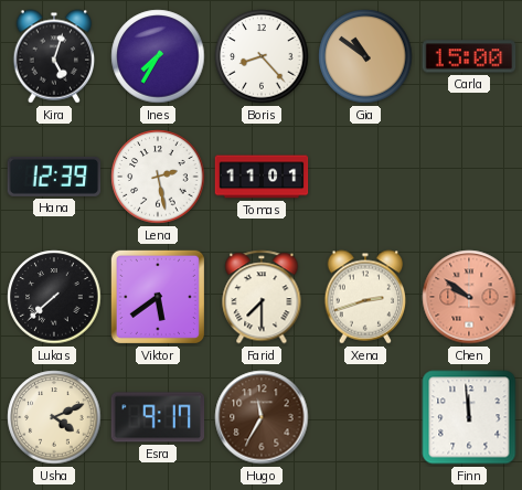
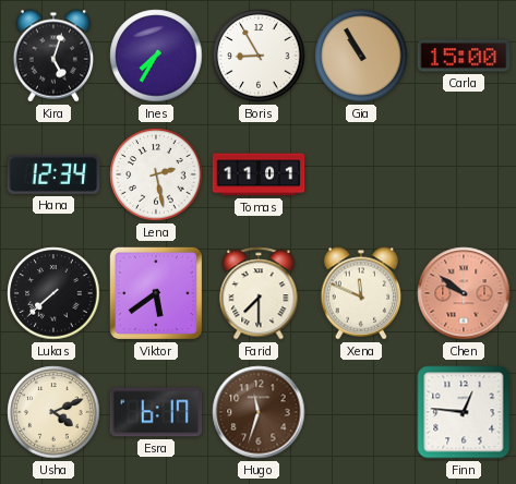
Boris: 8:23 -> 8:55
Gia: 10:51 -> 10:55
Hana: 12:39 -> 12:34
Xena: 2:42 -> 11:49
Esra: 9:17 -> 6:17
Hugo: 11:35 -> 11:33
Finn: 11:59 -> 12:46
